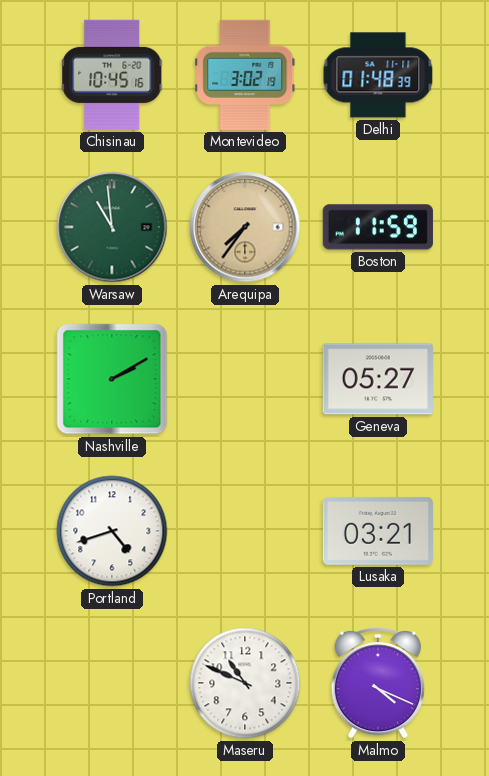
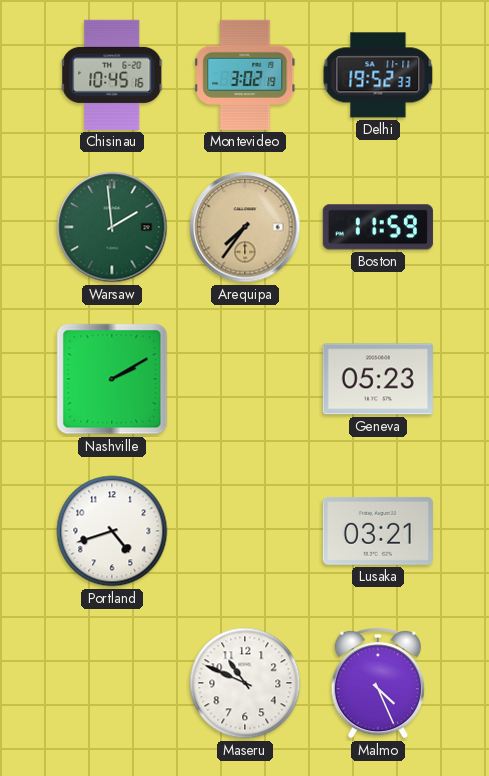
Delhi: 01:48 -> 19:52
Warsaw: 10:59 -> 1:59
Geneva: 05:27 -> 05:23
Malmo: 4:19 -> 4:26
